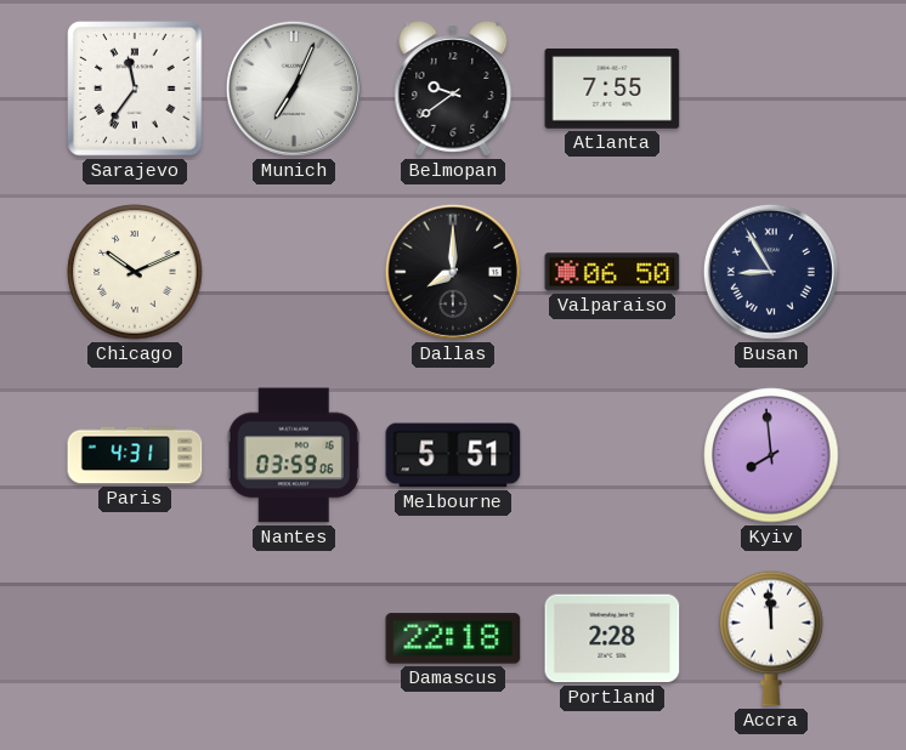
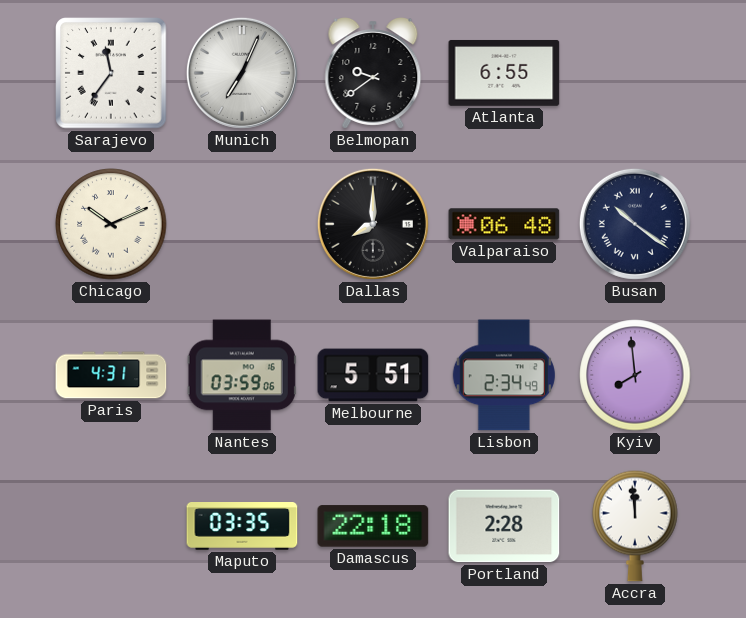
Atlanta: 7:55 -> 6:55
Valparaiso: 06:50 -> 06:48
Busan: 8:55 -> 10:21
Lisbon: none -> 2:34
Maputo: none -> 03:35
